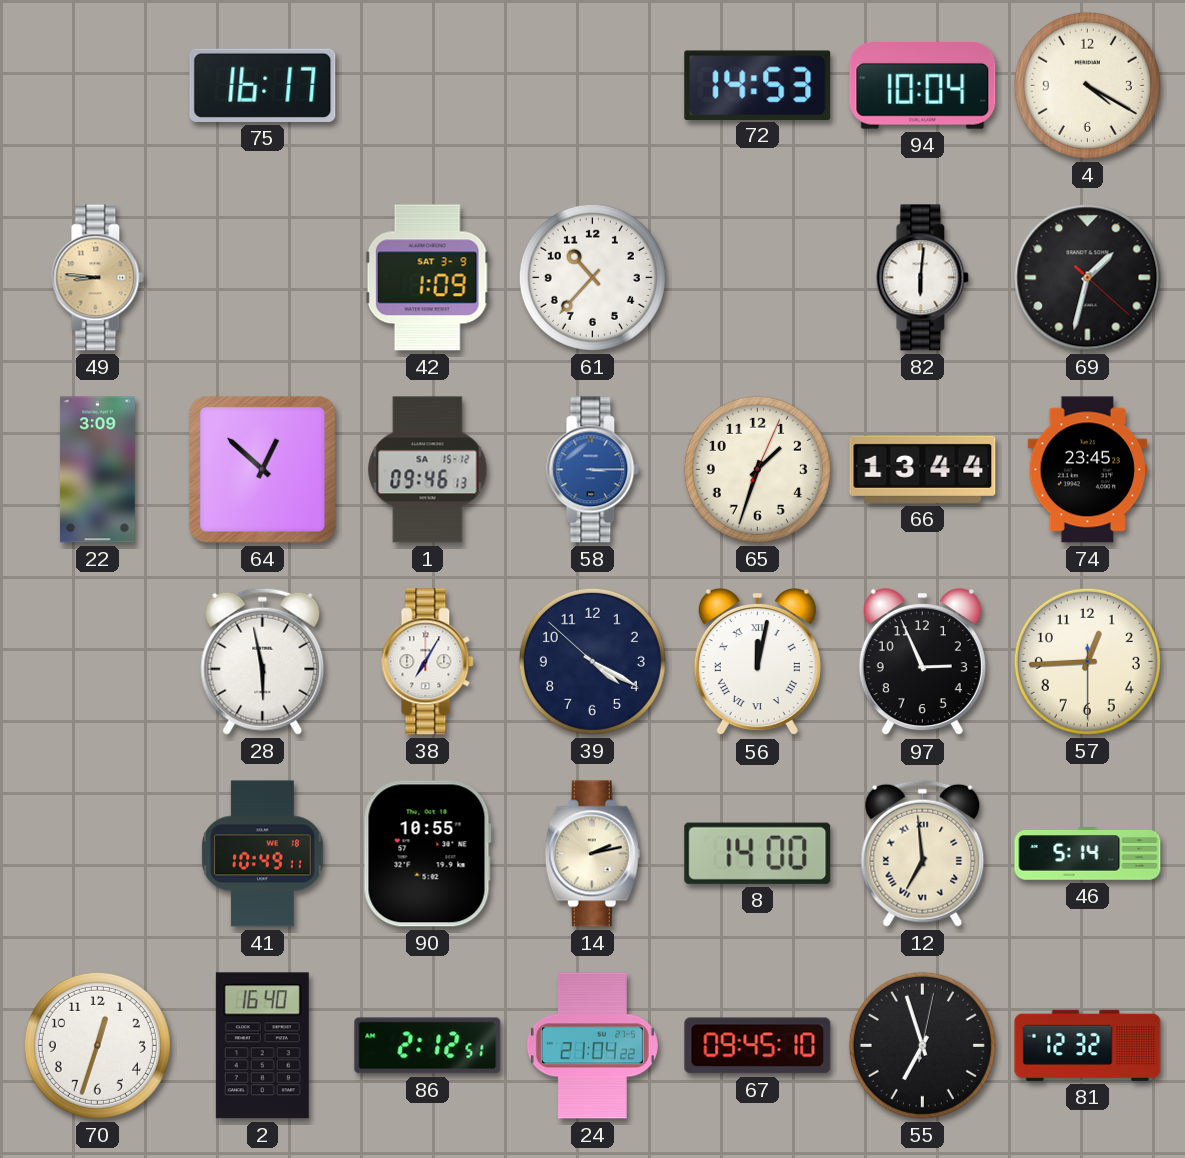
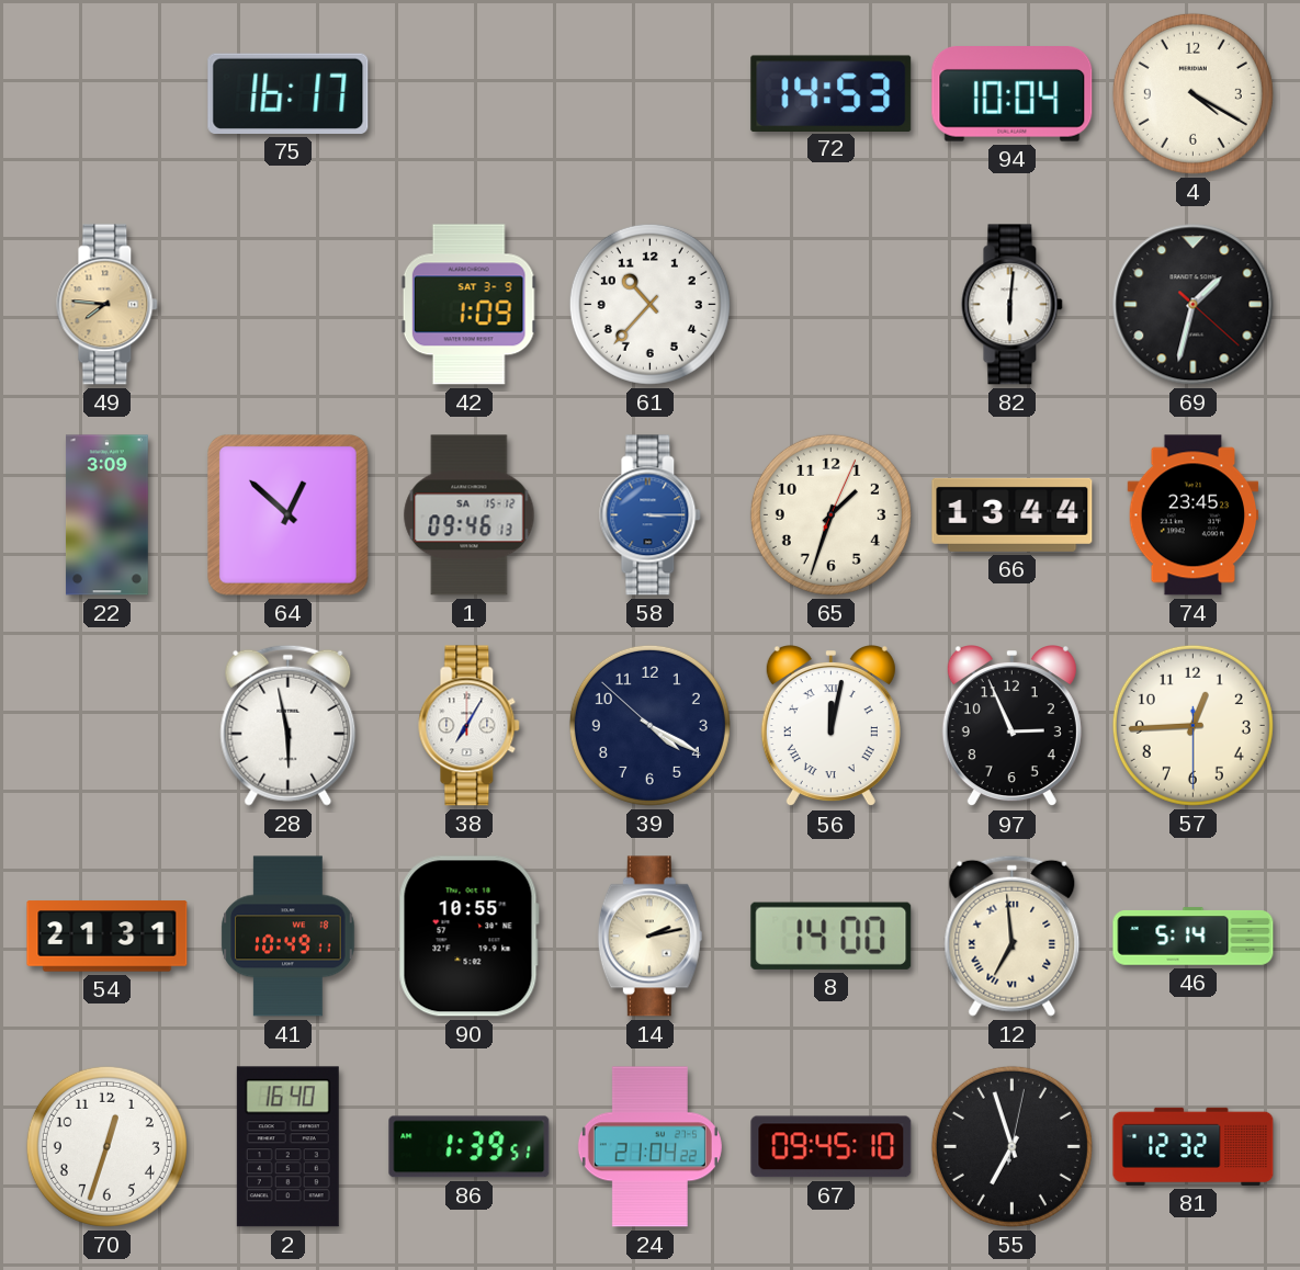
49: 8:46 -> 7:46
54: none -> 21:31
86: 2:12 -> 1:39
